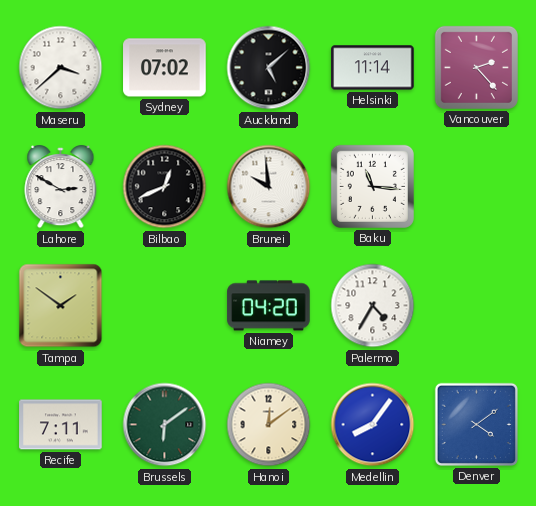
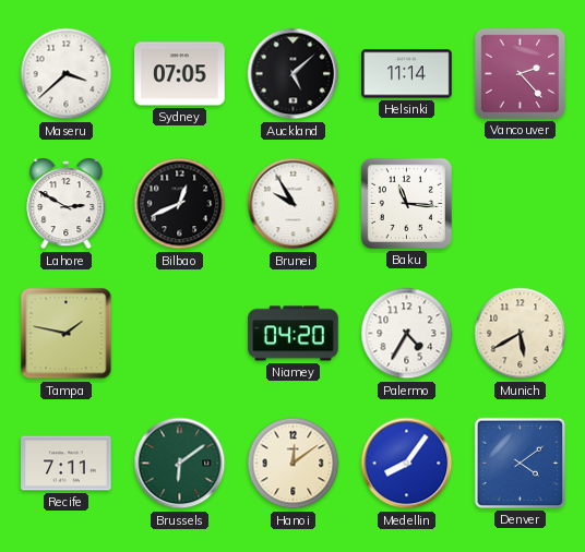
Sydney: 07:02 -> 07:05
Brunei: 9:59 -> 9:55
Tampa: 1:51 -> 1:47
Munich: none -> 5:40
